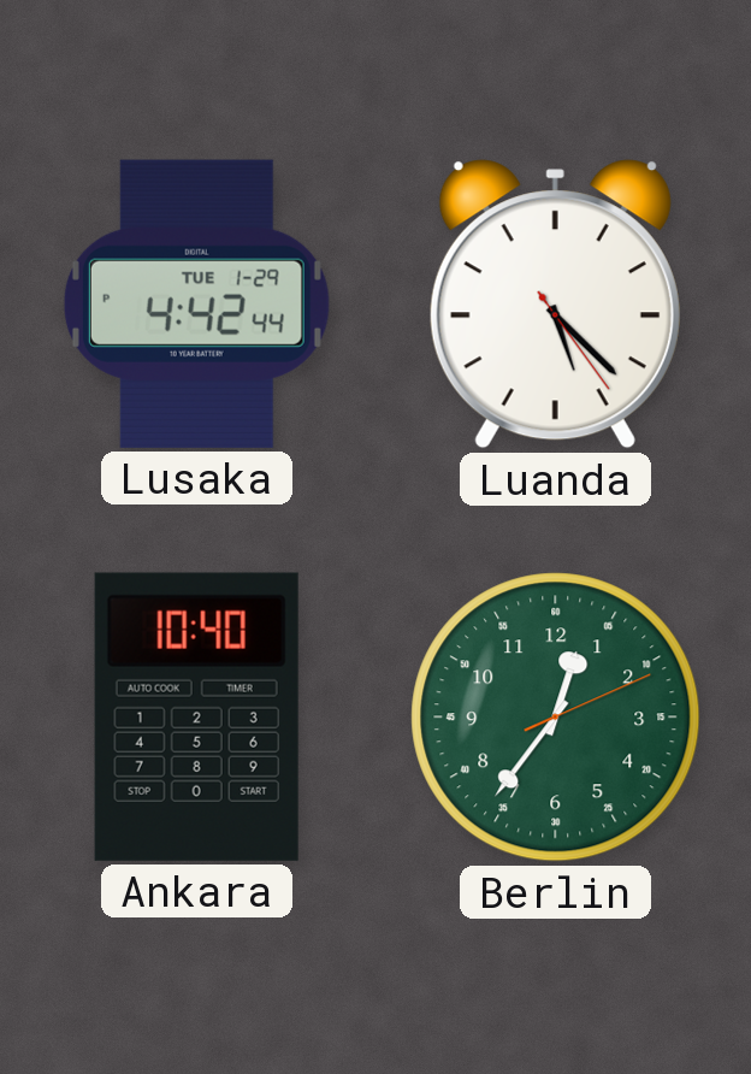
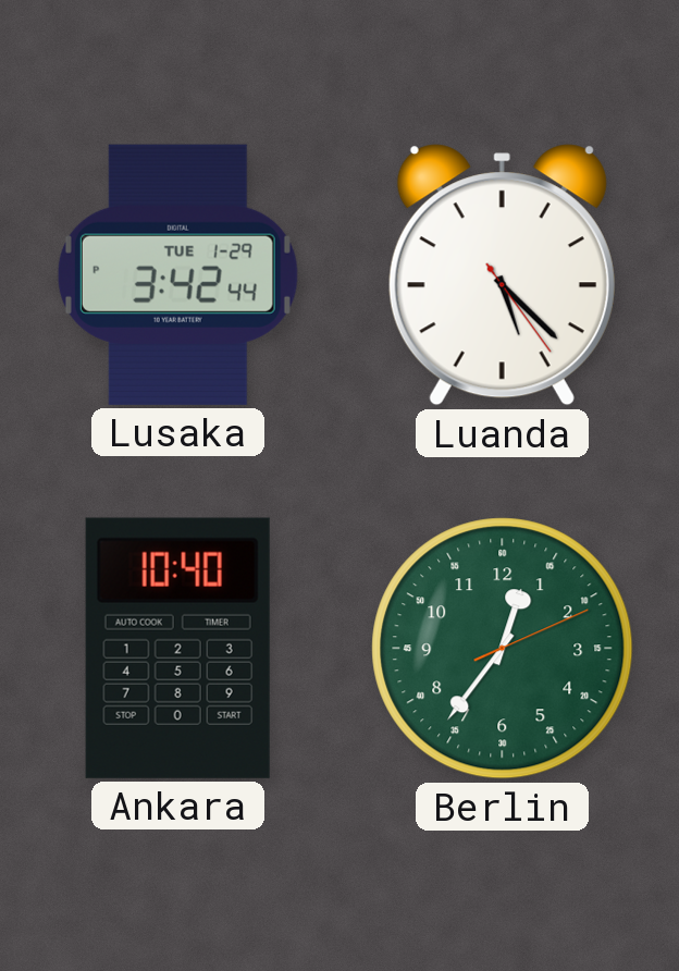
Lusaka: 4:42 -> 3:42
